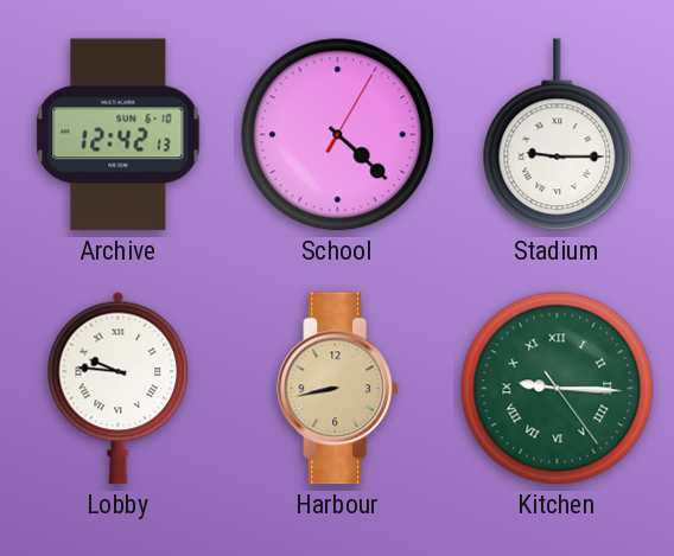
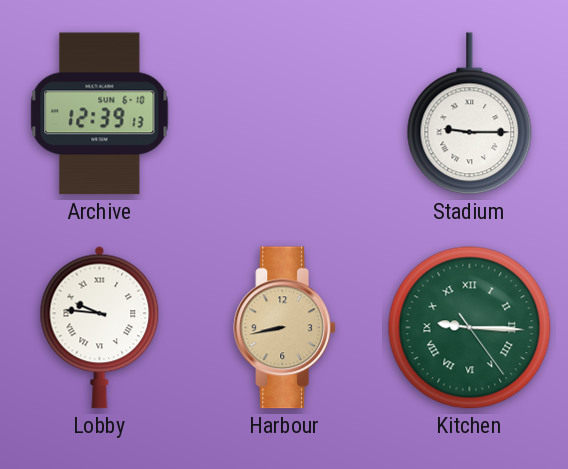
Archive: 12:42 -> 12:39
School: 4:22 -> none
